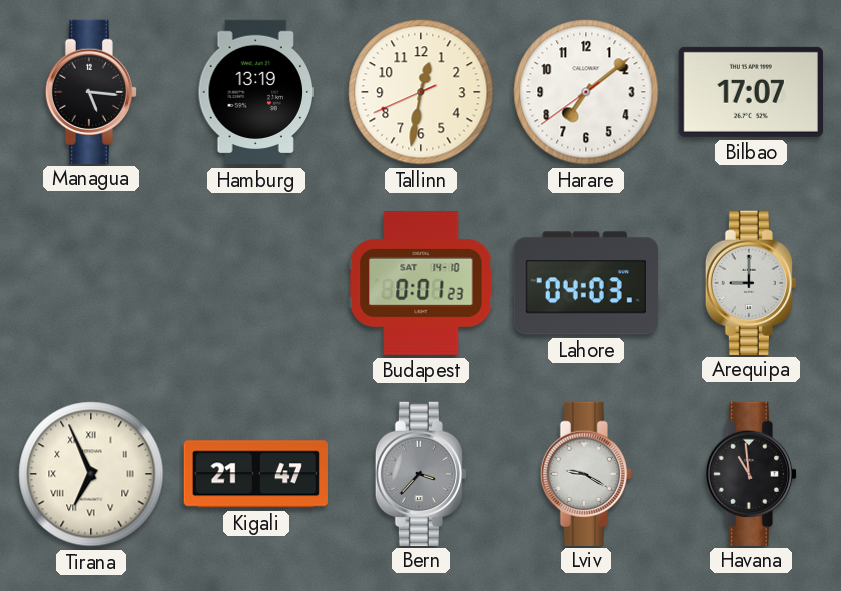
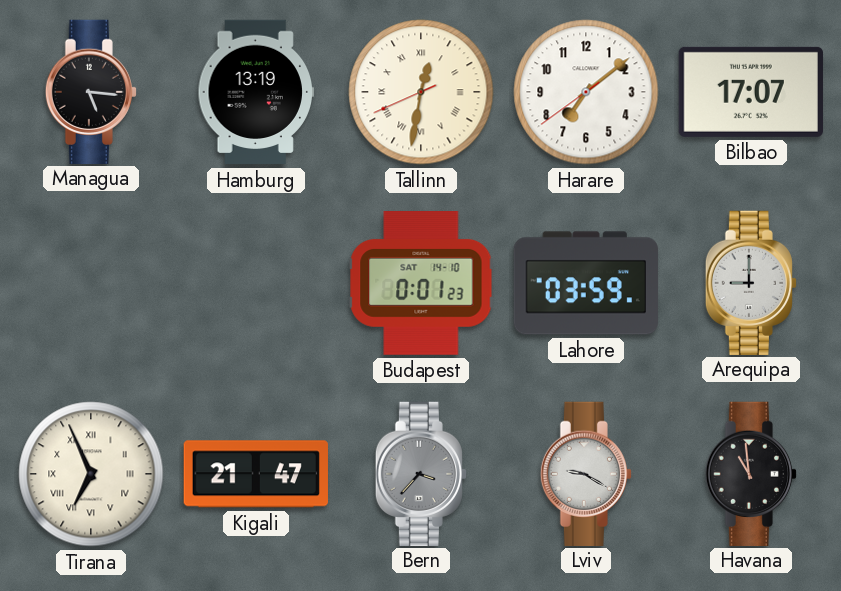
Tallinn numerals: Arabic -> Roman
Lahore: 04:03 -> 03:59
